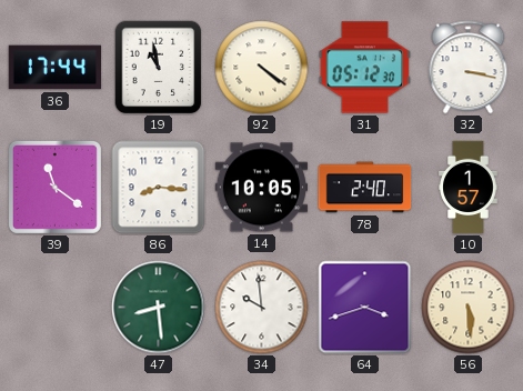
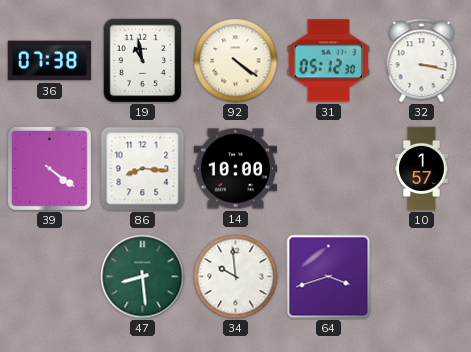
36: 17:44 -> 07:38
39: 11:21 -> 4:21
14: 10:05 -> 10:00
78: 2:40 -> none
56: 5:29 -> none
